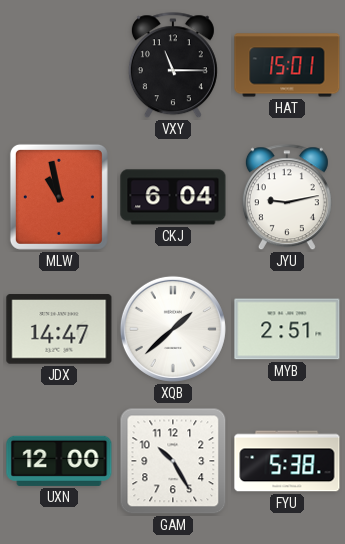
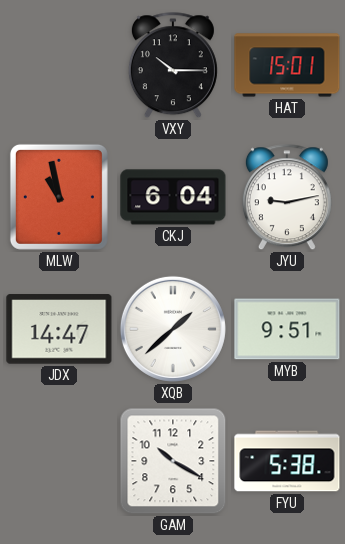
VXY: 11:15 -> 10:15
MYB: 2:51 -> 9:51
UXN: 12:00 -> none
GAM: 10:25 -> 10:20
